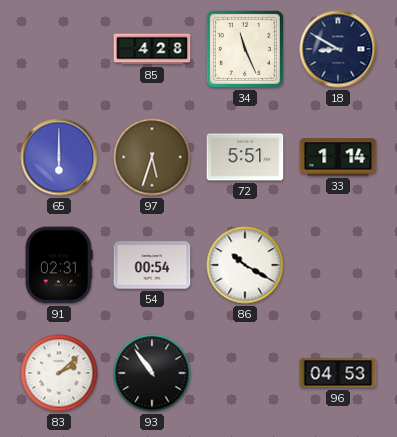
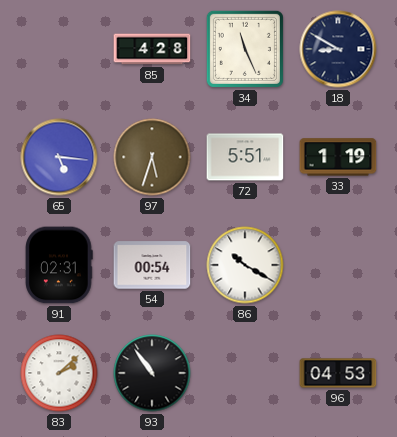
65: 6:00 -> 5:16
33: 1:14 -> 1:19
